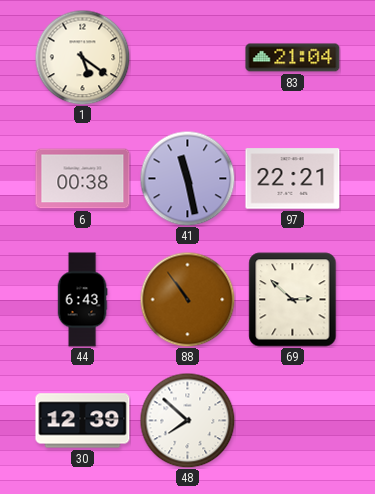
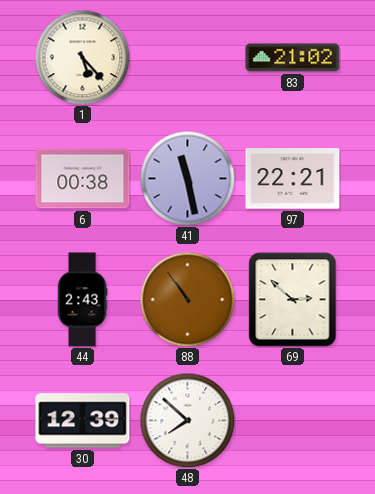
1: 5:21 -> 5:23
83: 21:04 -> 21:02
44: 6:43 -> 2:43
